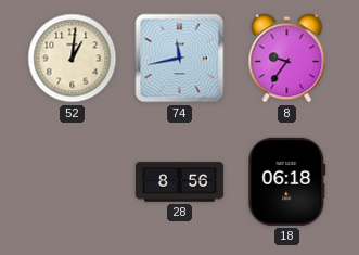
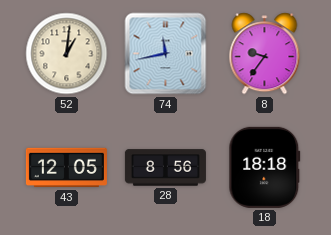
43: none -> 12:05
18: 06:18 -> 18:18
